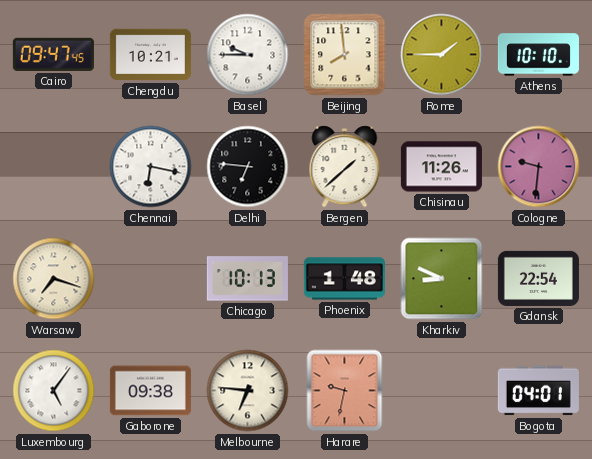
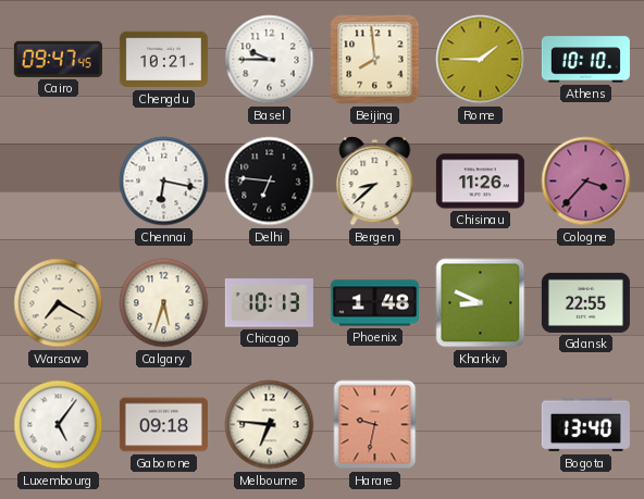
Bergen: 1:38 -> 8:38
Cologne: 9:31 -> 3:37
Warsaw: 7:18 -> 7:20
Calgary: none -> 5:33
Gdansk: 22:54 -> 22:55
Gaborone: 09:38 -> 09:18
Bogota: 04:01 -> 13:40
